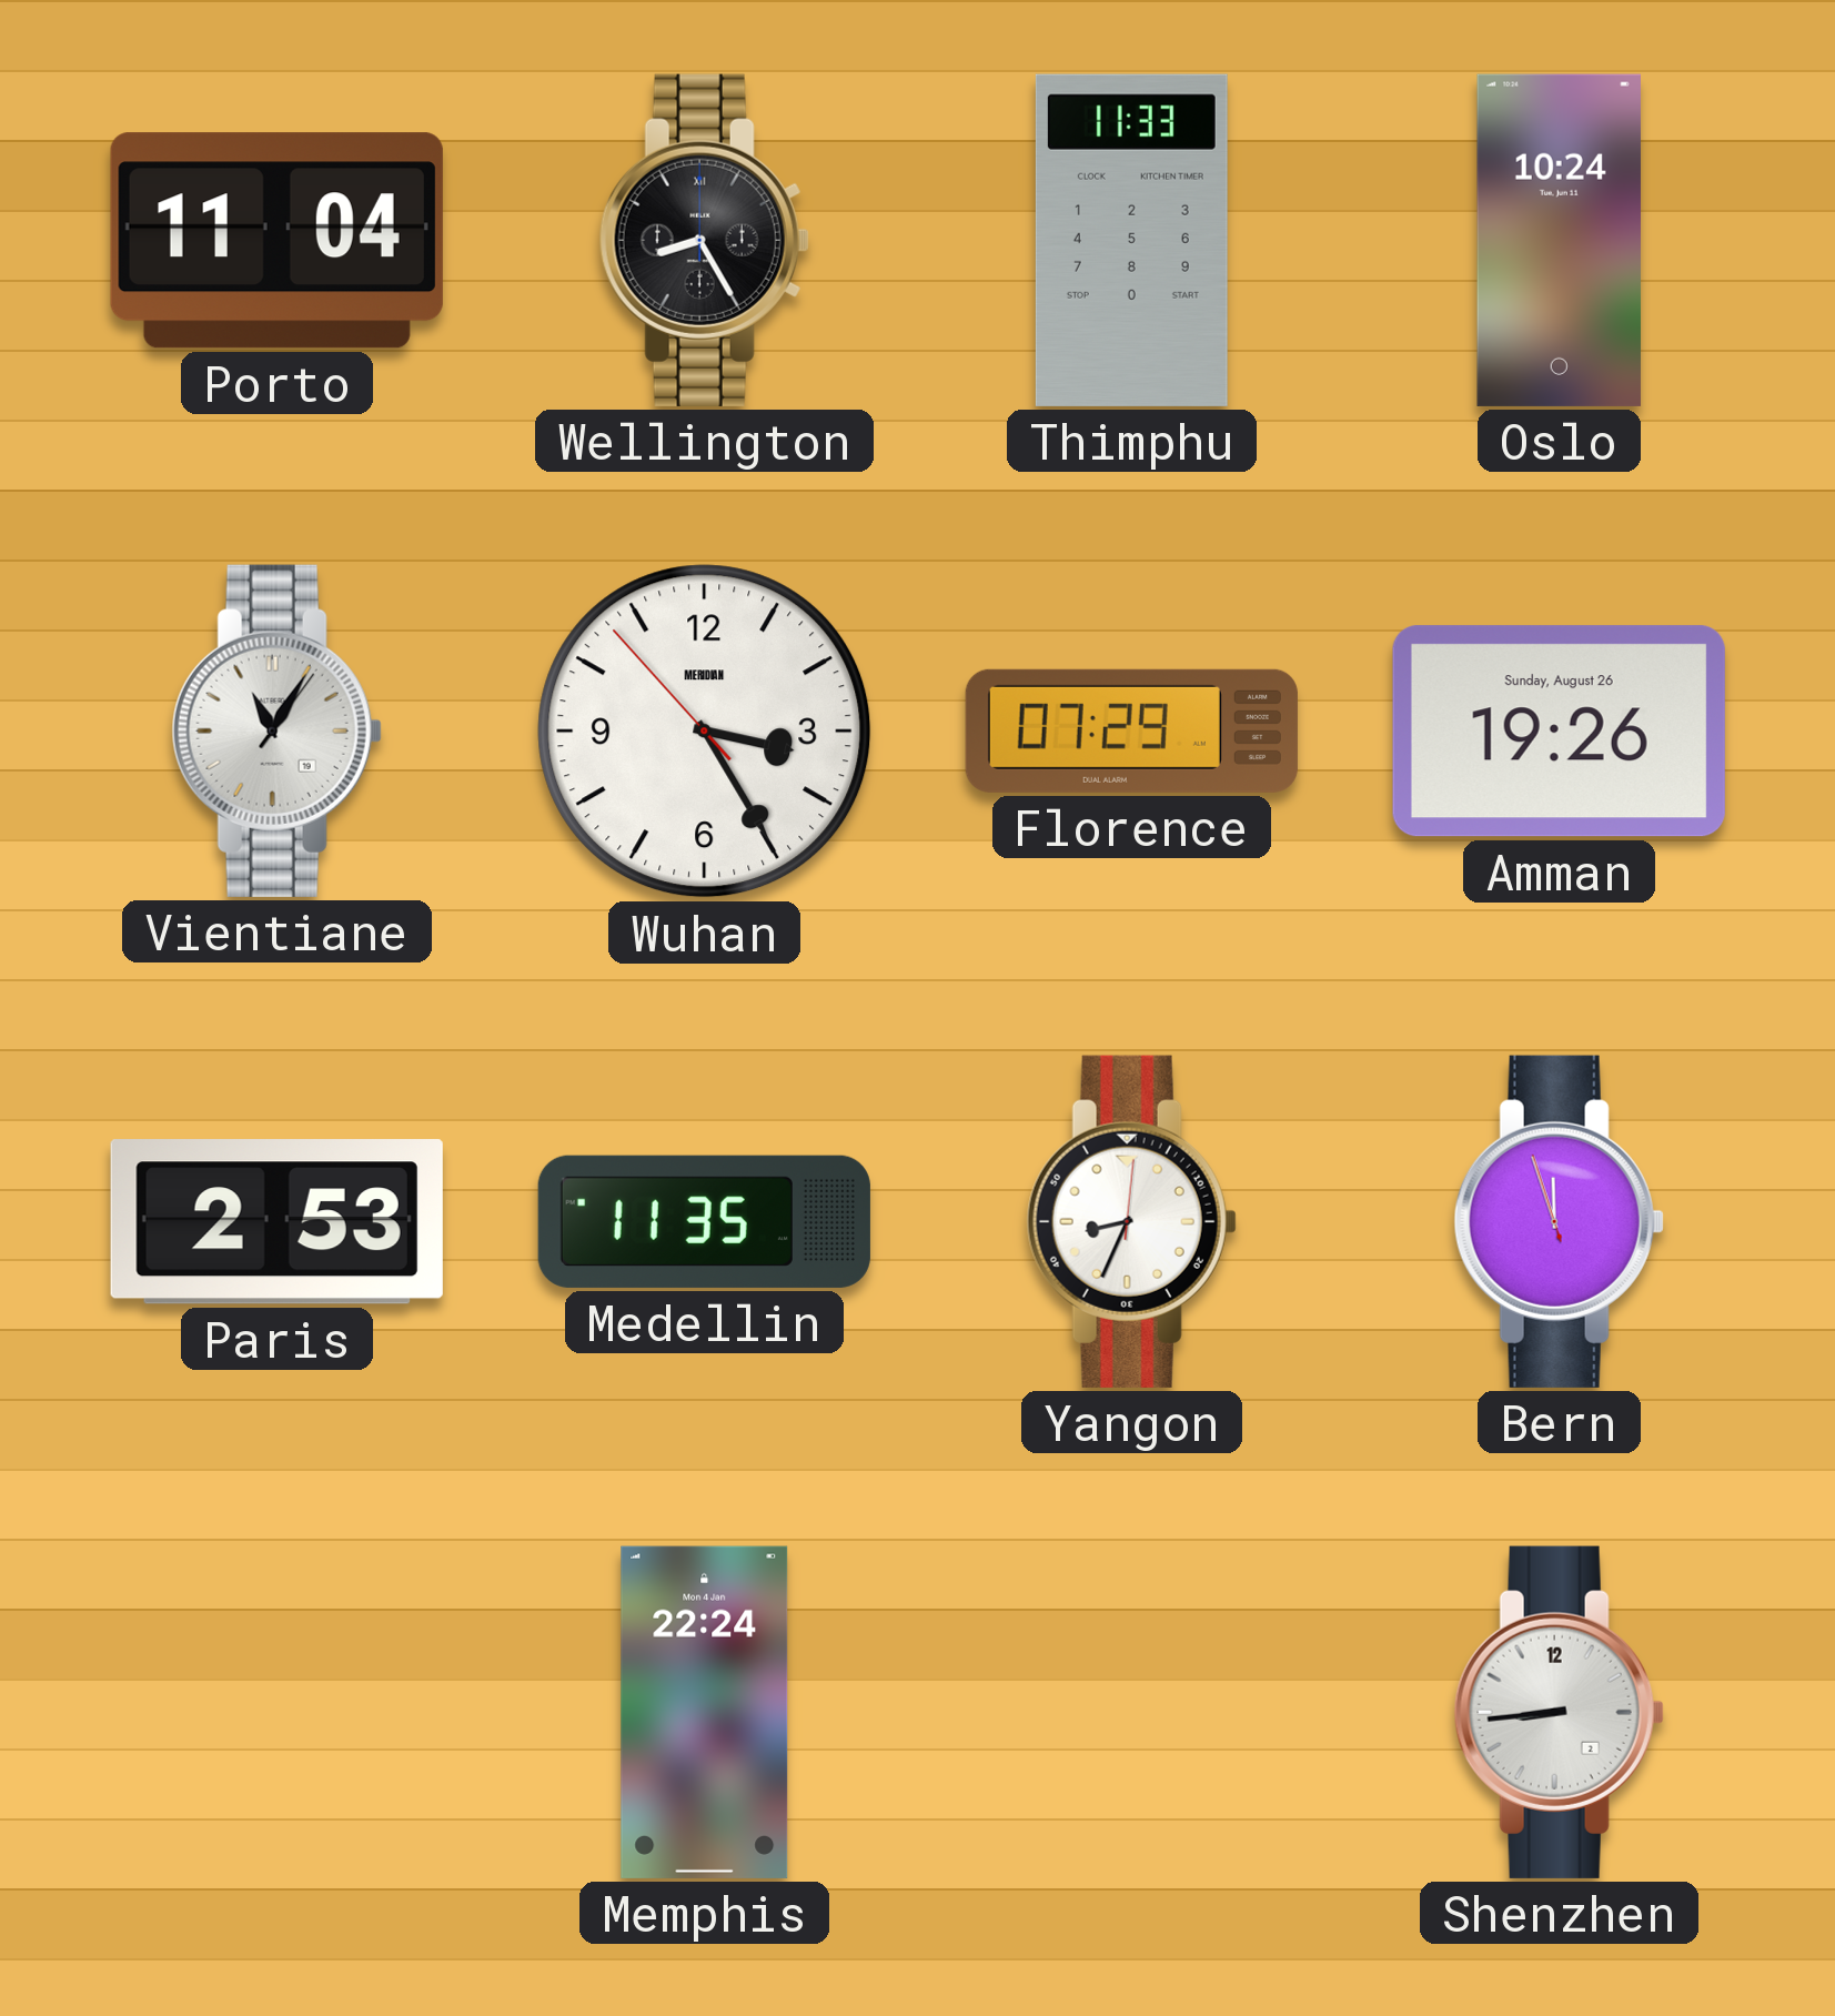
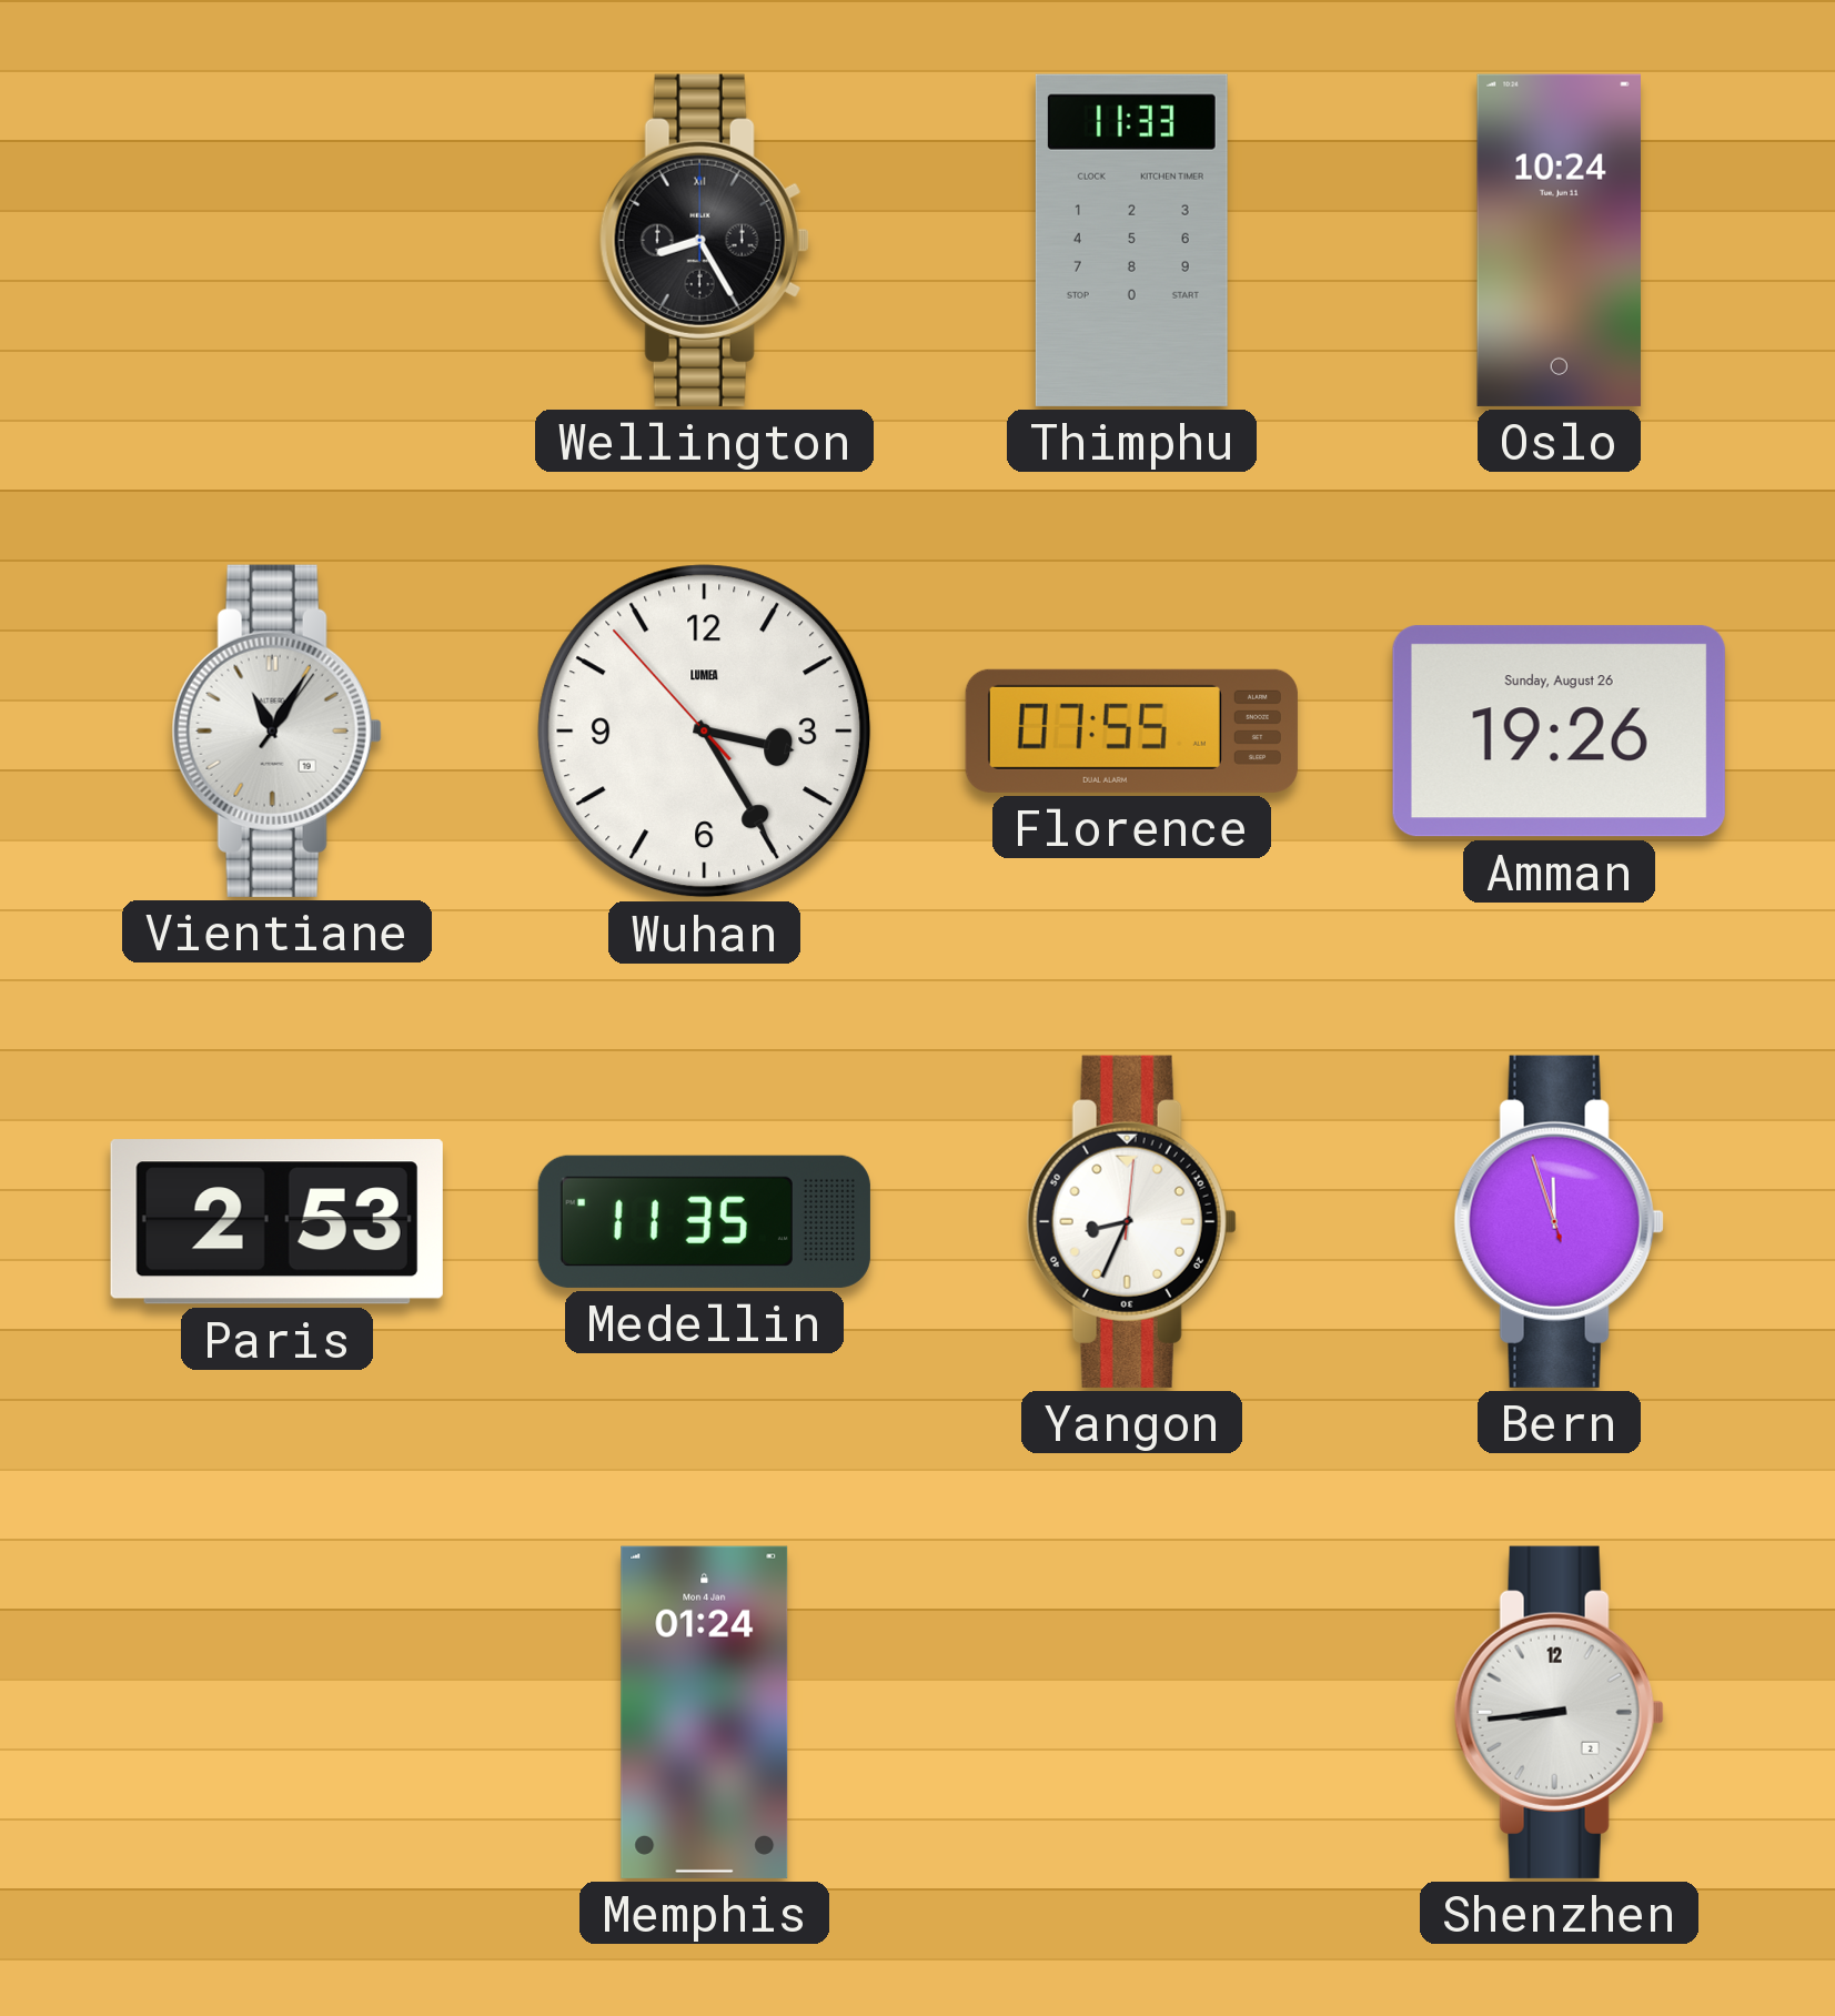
Porto: 11:04 -> none
Wuhan brand: MERIDIAN -> LUMEA
Florence: 07:29 -> 07:55
Memphis: 22:24 -> 01:24
